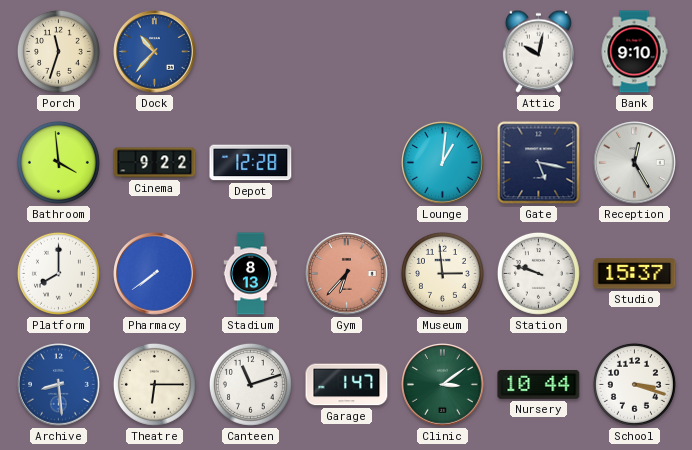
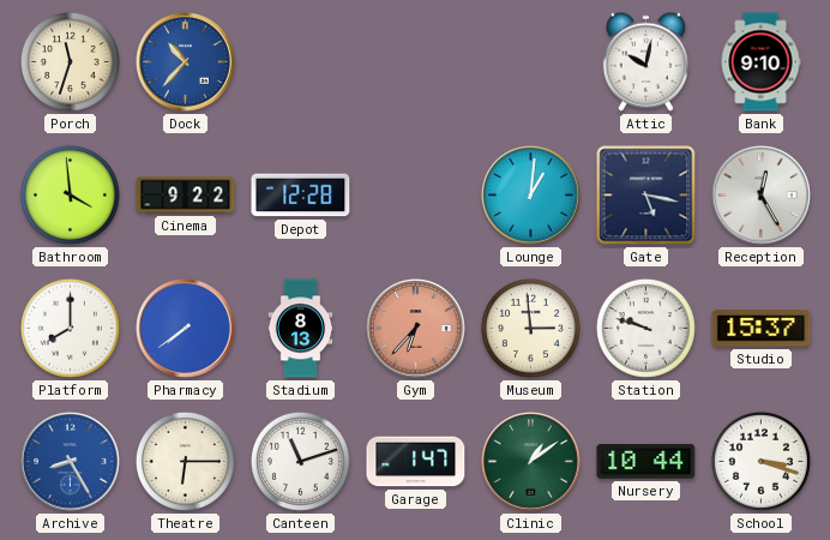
Archive: 8:29 -> 8:25
Clinic: 3:09 -> 1:09
